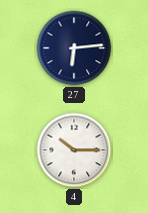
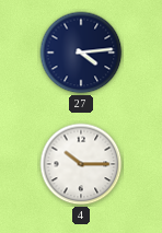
27: 6:14 -> 4:14
